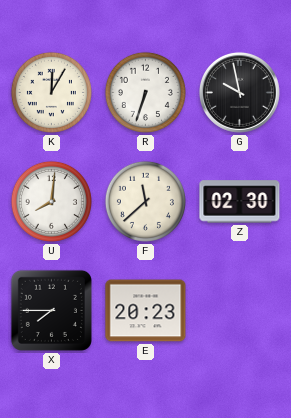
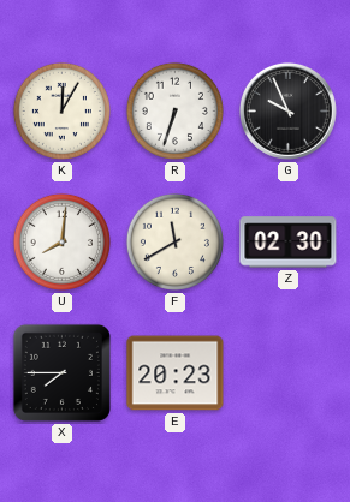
G: 9:58 -> 9:56
F: 11:38 -> 11:40
